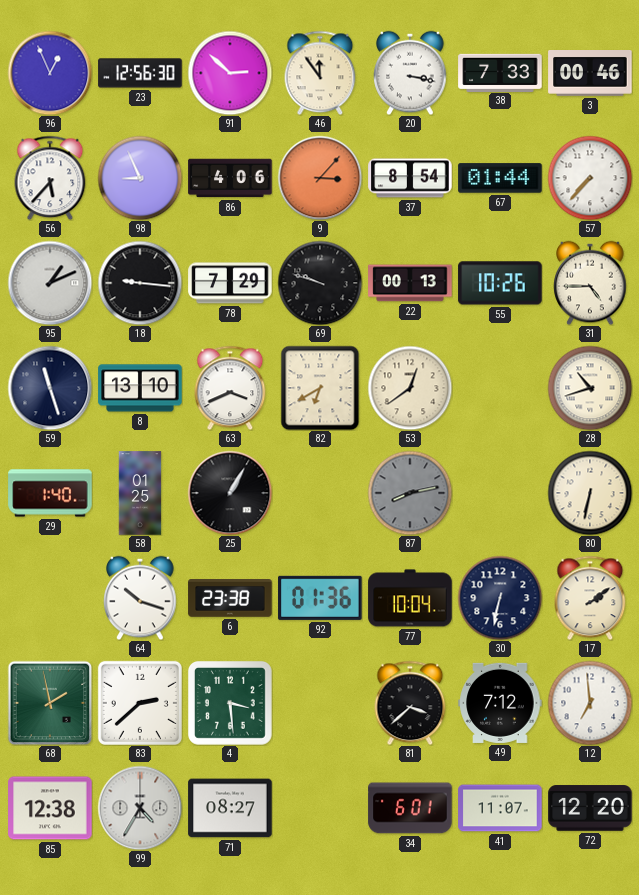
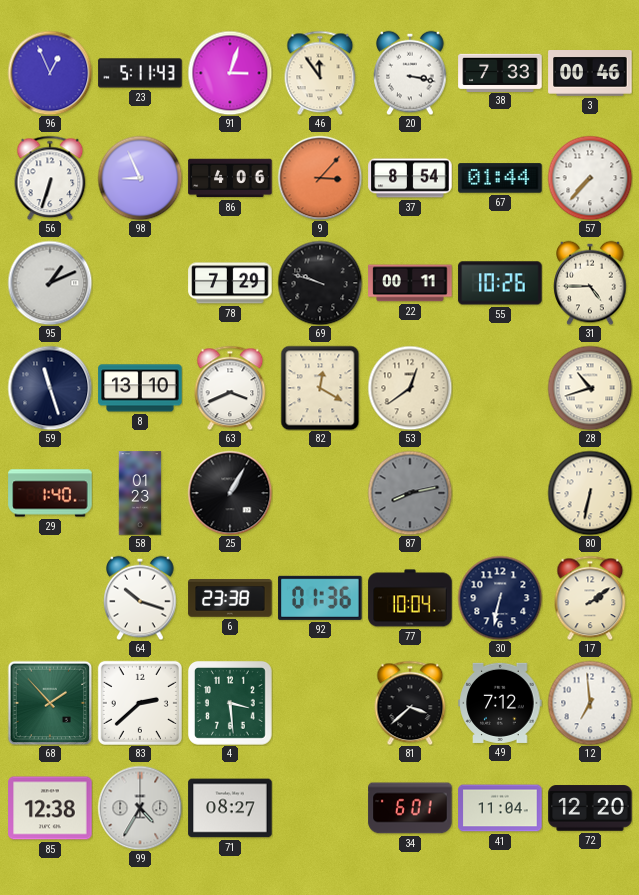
23: 12:56 -> 5:11
91: 2:52 -> 3:03
56: 5:37 -> 6:33
18: 9:16 -> none
22: 00:13 -> 00:11
82: 6:40 -> 12:20
58: 01:25 -> 01:23
68: 1:58 -> 1:53
41: 11:07 -> 11:04
